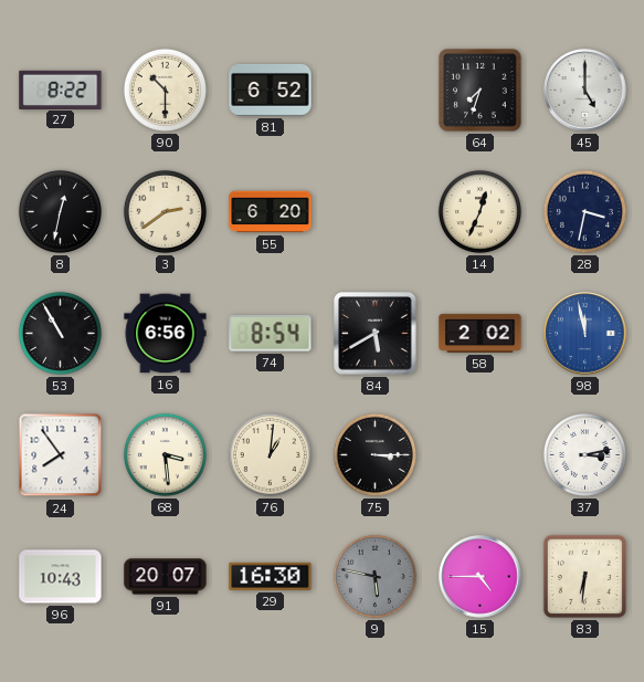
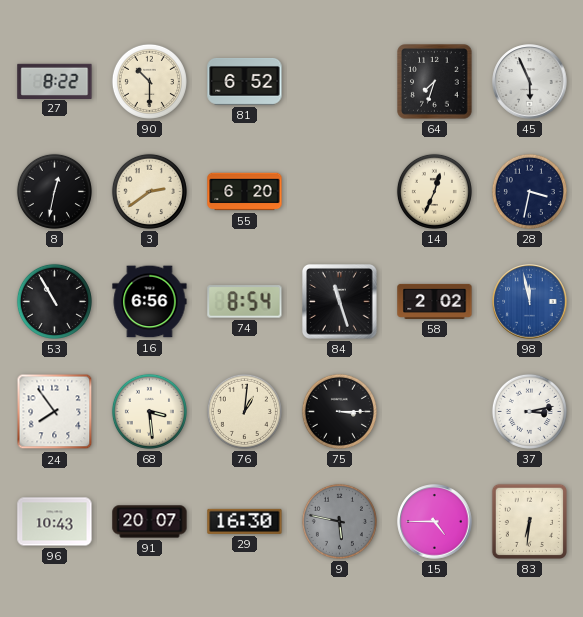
45: 5:00 -> 5:56
84: 5:40 -> 11:27
